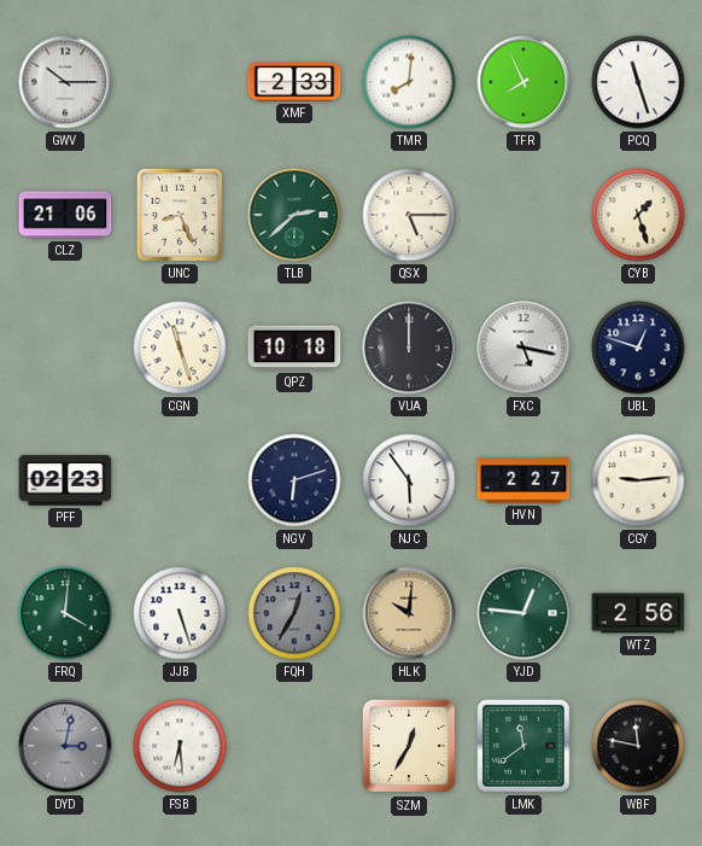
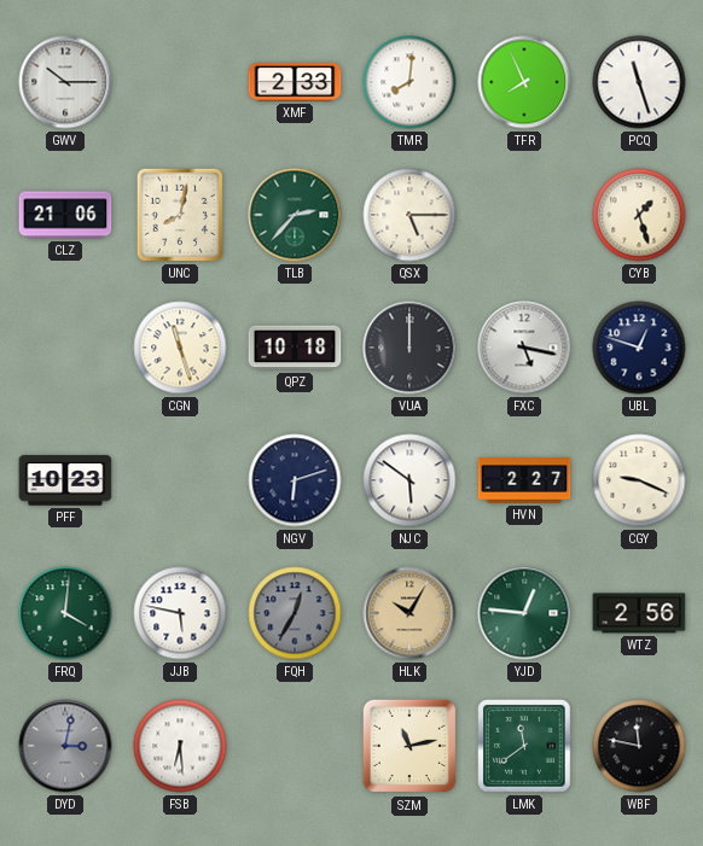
UNC: 8:26 -> 8:02
TLB: 2:38 -> 2:37
PFF: 02:23 -> 10:23
NJC: 5:54 -> 5:51
CGY: 9:14 -> 9:19
JJB: 5:27 -> 5:47
HLK: 10:01 -> 10:05
SZM: 12:35 -> 11:13
